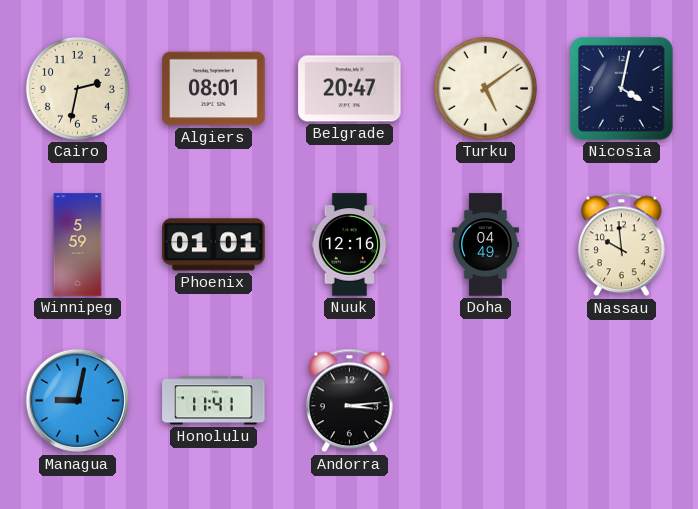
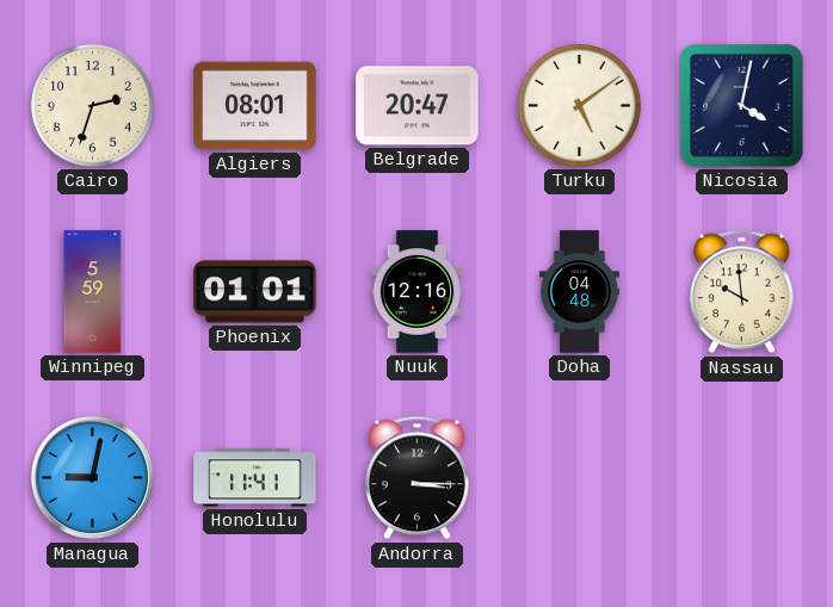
Cairo: 2:32 -> 2:33
Doha: 04:49 -> 04:48
Andorra: 3:14 -> 3:15
